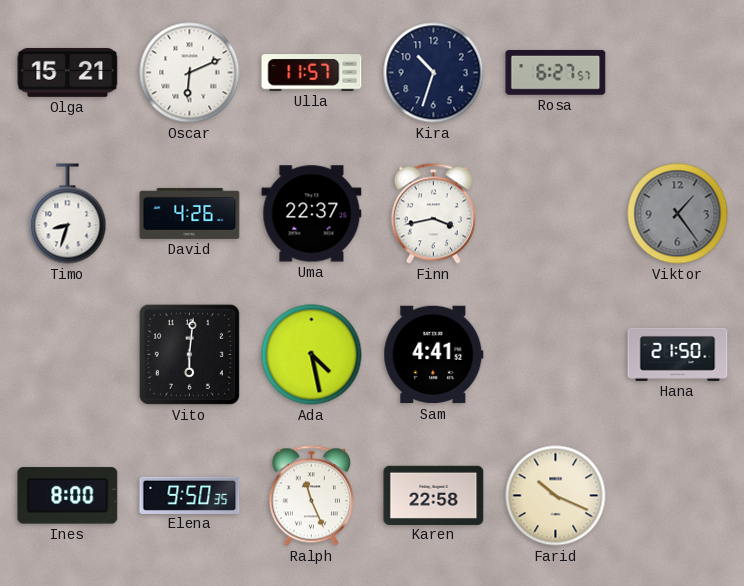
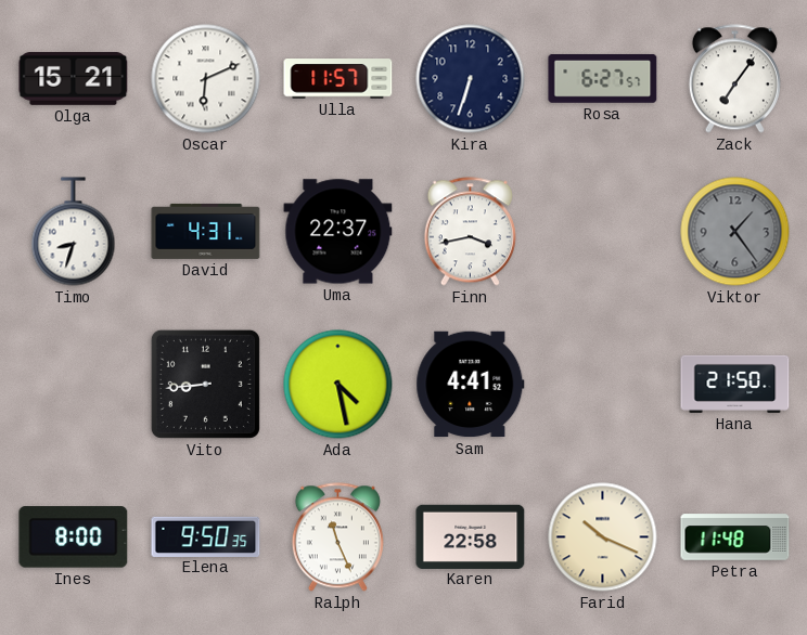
Kira: 10:33 -> 6:33
Zack: none -> 7:06
David: 4:26 -> 4:31
Vito: 6:01 -> 8:44
Petra: none -> 11:48
